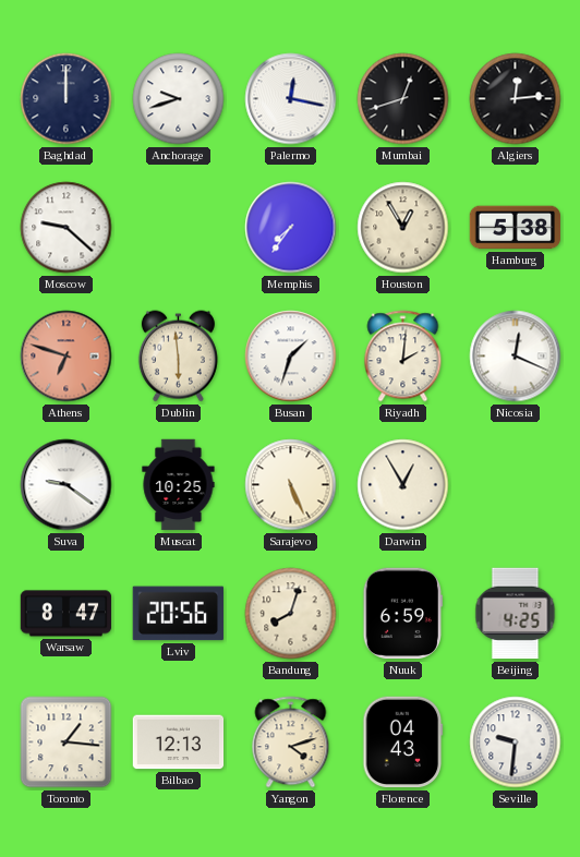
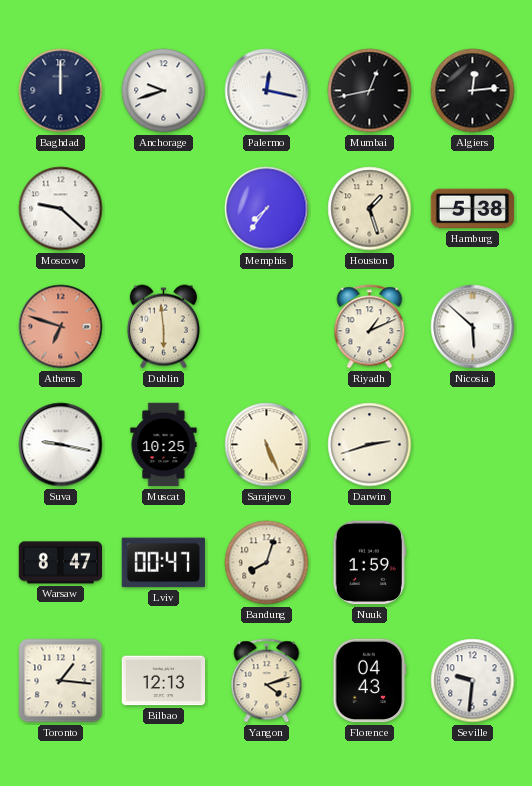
Mumbai: 12:42 -> 12:43
Houston: 12:55 -> 1:27
Busan: 1:33 -> none
Riyadh: 2:01 -> 1:11
Nicosia: 12:19 -> 5:52
Suva: 9:21 -> 9:17
Darwin: 12:55 -> 2:42
Lviv: 20:56 -> 00:47
Nuuk: 6:59 -> 1:59
Beijing: 4:25 -> none
